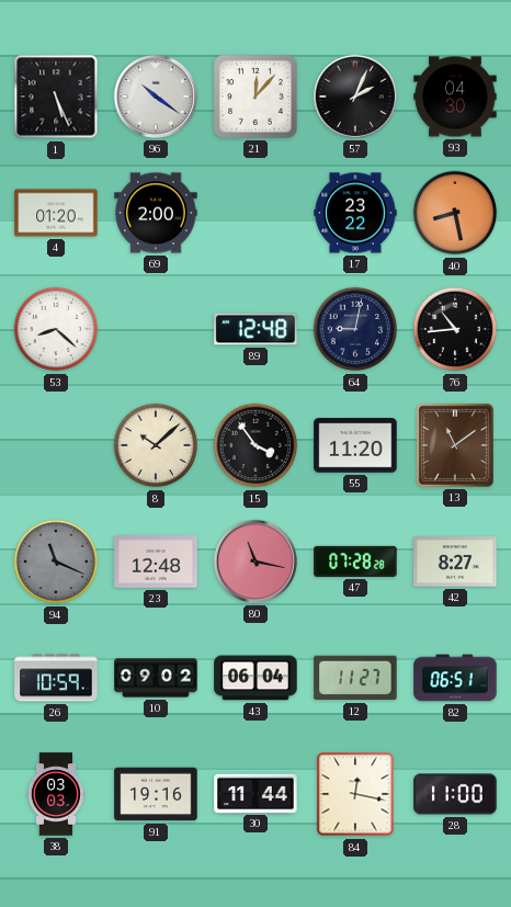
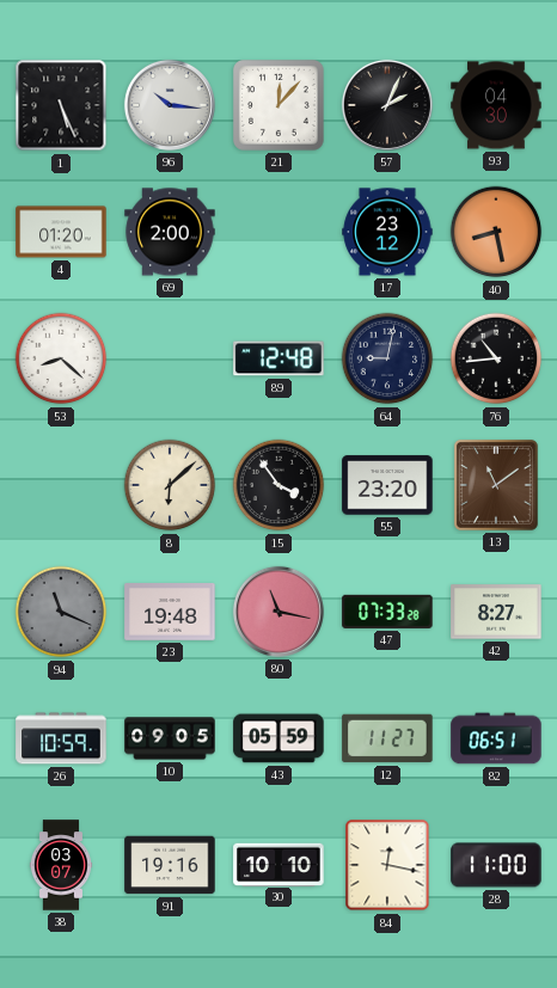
96: 10:21 -> 10:16
17: 23:22 -> 23:12
8: 10:08 -> 6:08
55: 11:20 -> 23:20
23: 12:48 -> 19:48
47: 07:28 -> 07:33
10: 09:02 -> 09:05
43: 06:04 -> 05:59
38: 03:03 -> 03:07
30: 11:44 -> 10:10
